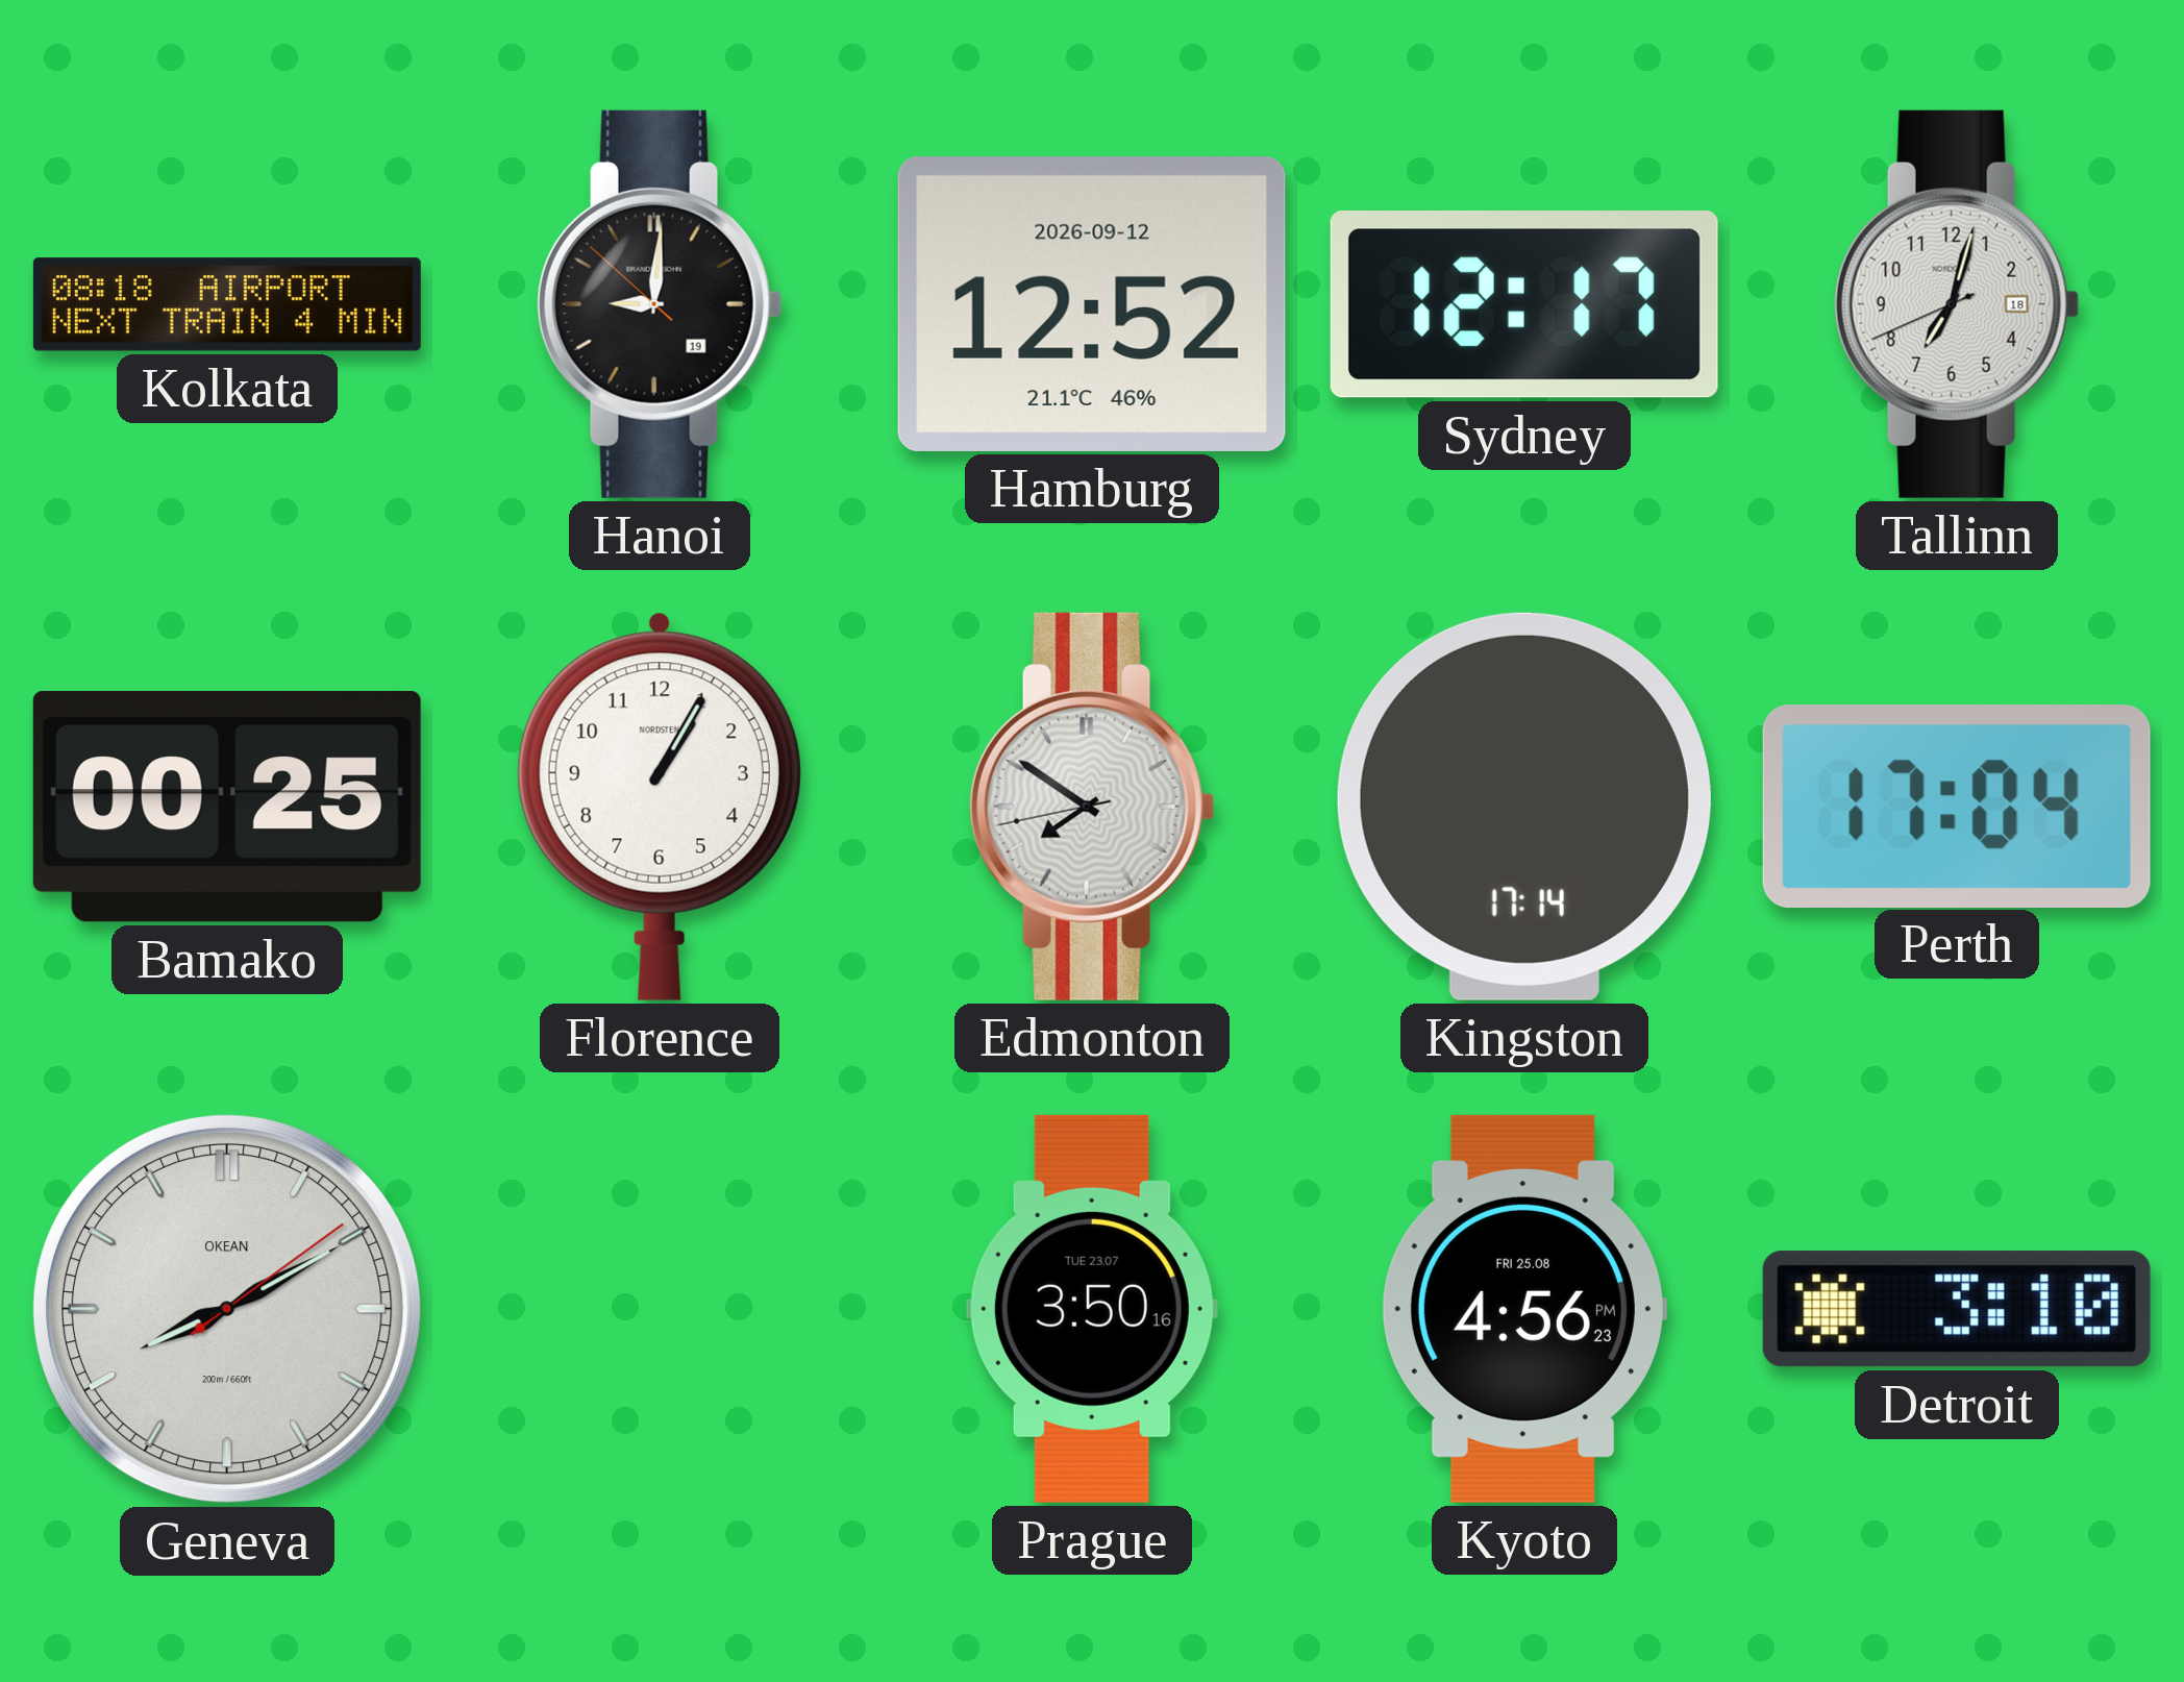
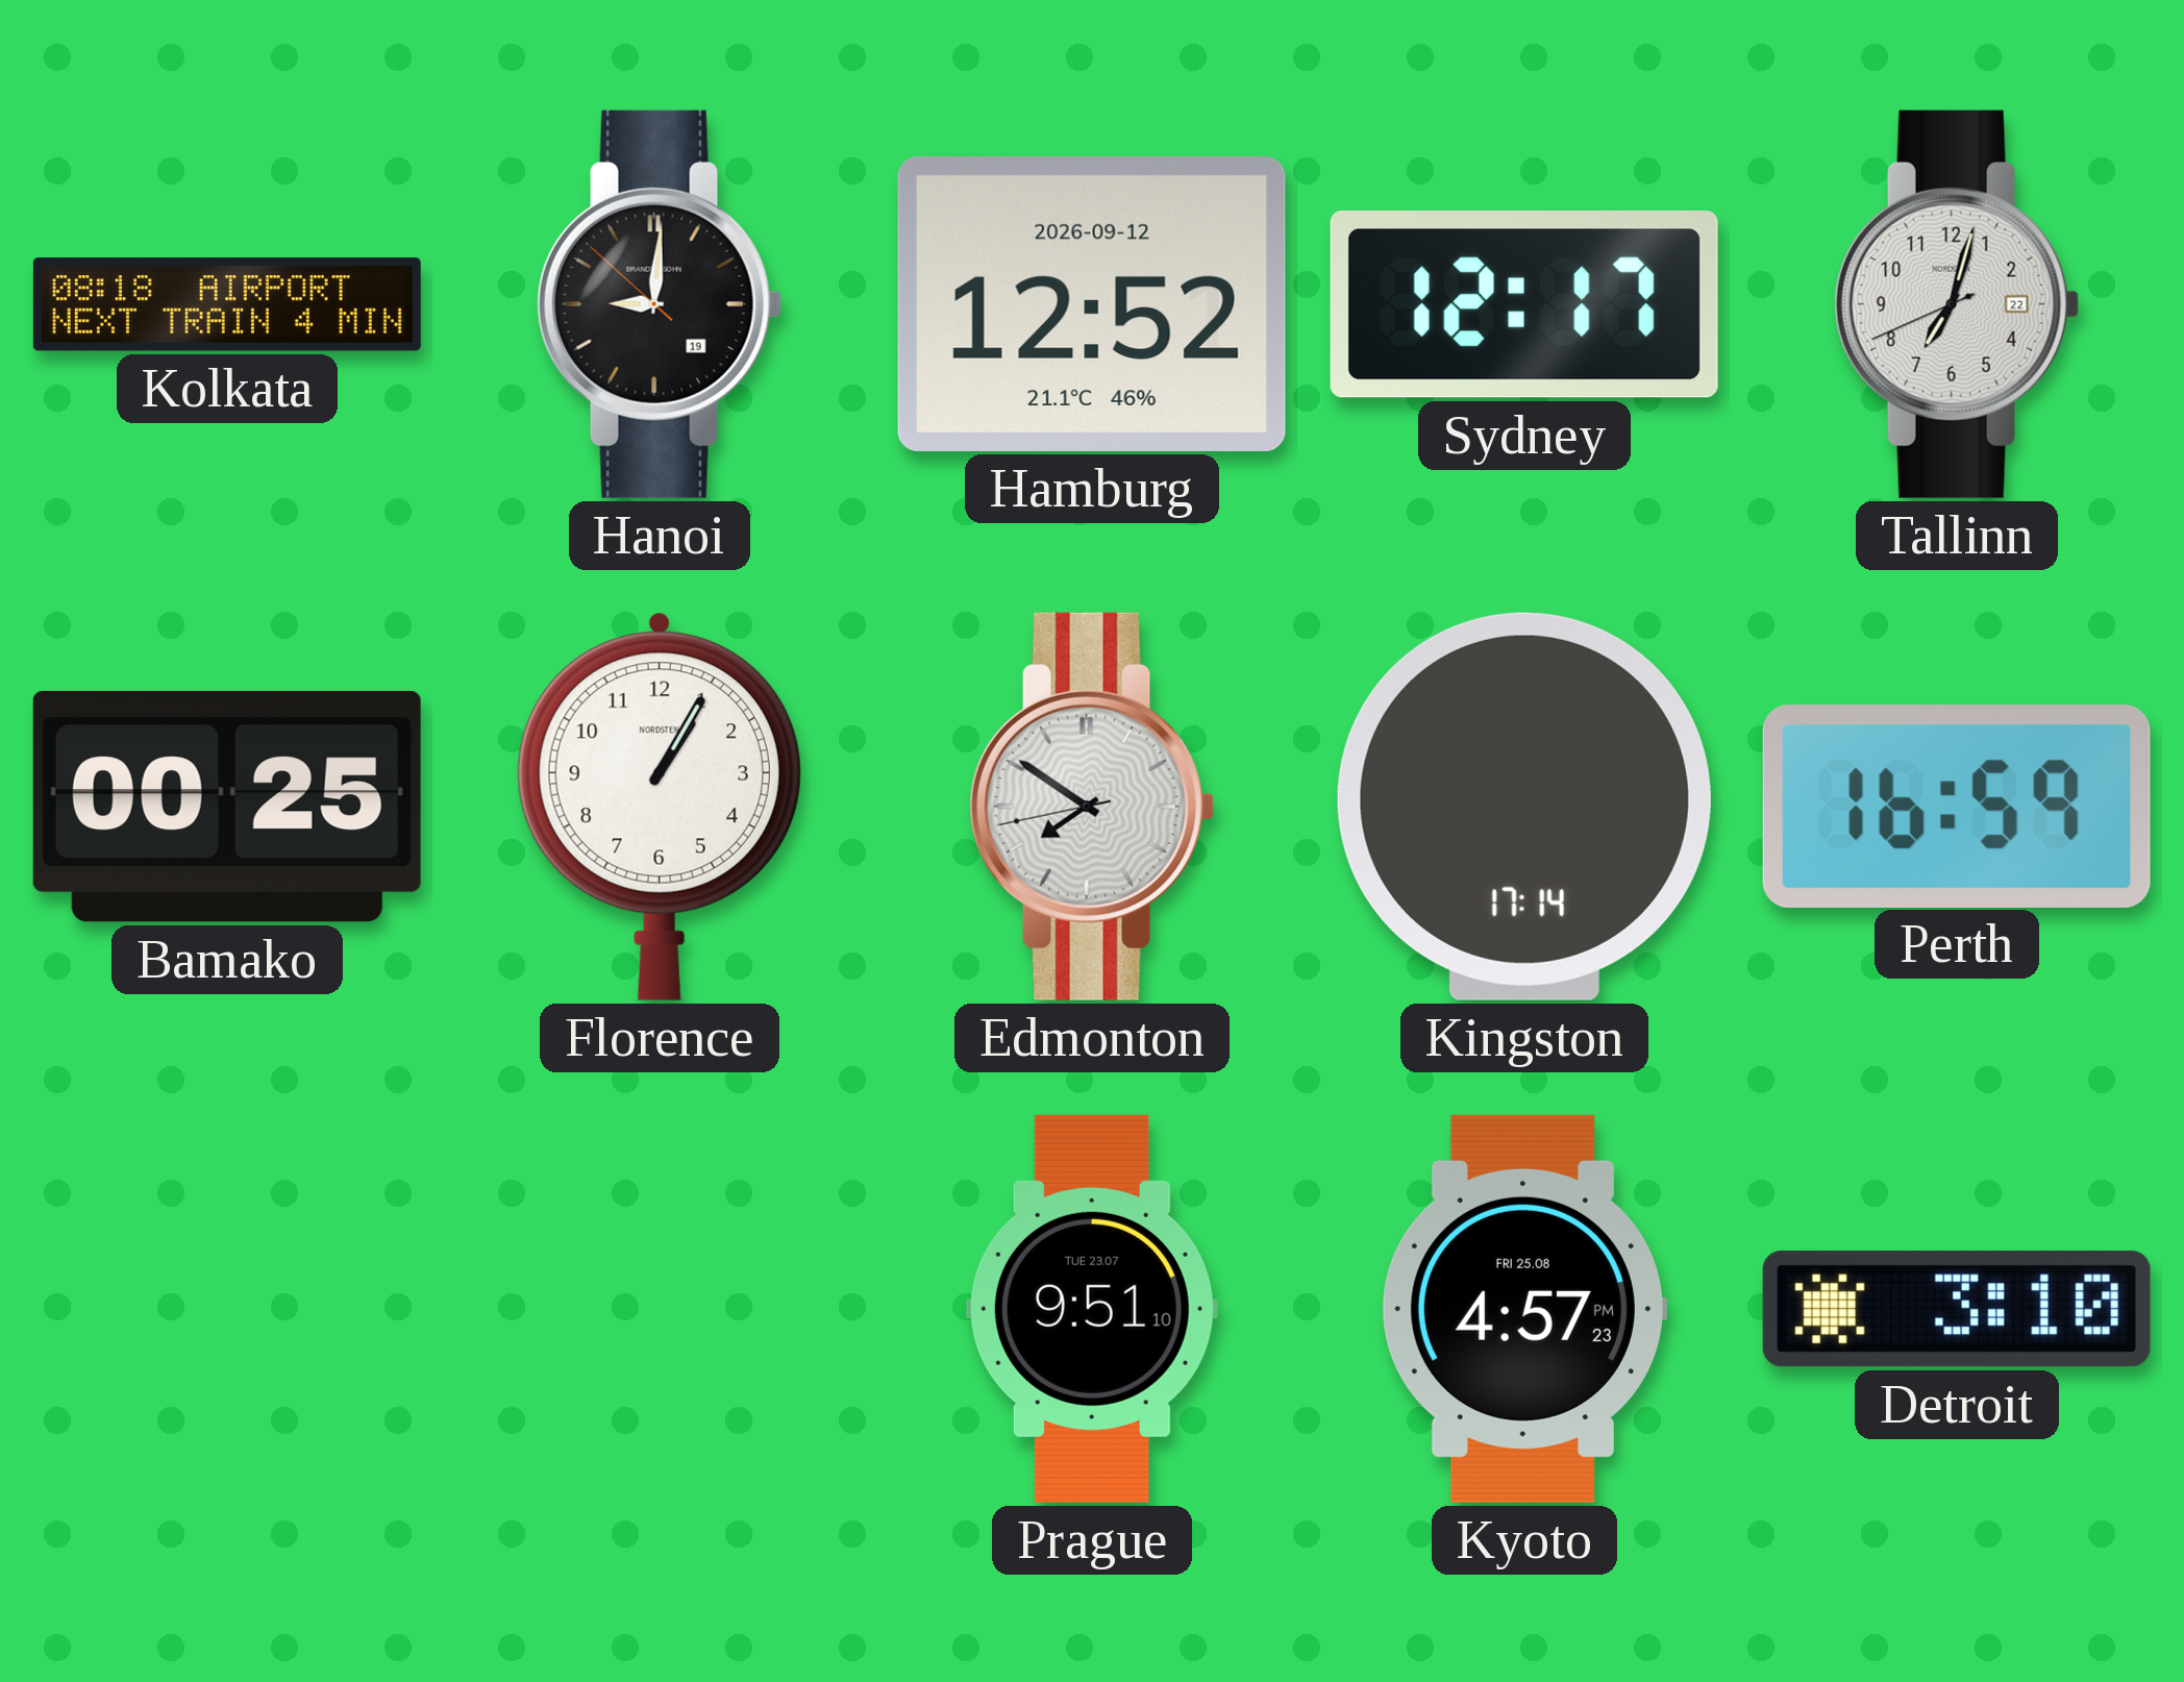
Tallinn date: 18 -> 22
Perth: 17:04 -> 16:59
Geneva: 8:10 -> none
Prague: 3:50 -> 9:51
Kyoto: 4:56 -> 4:57
